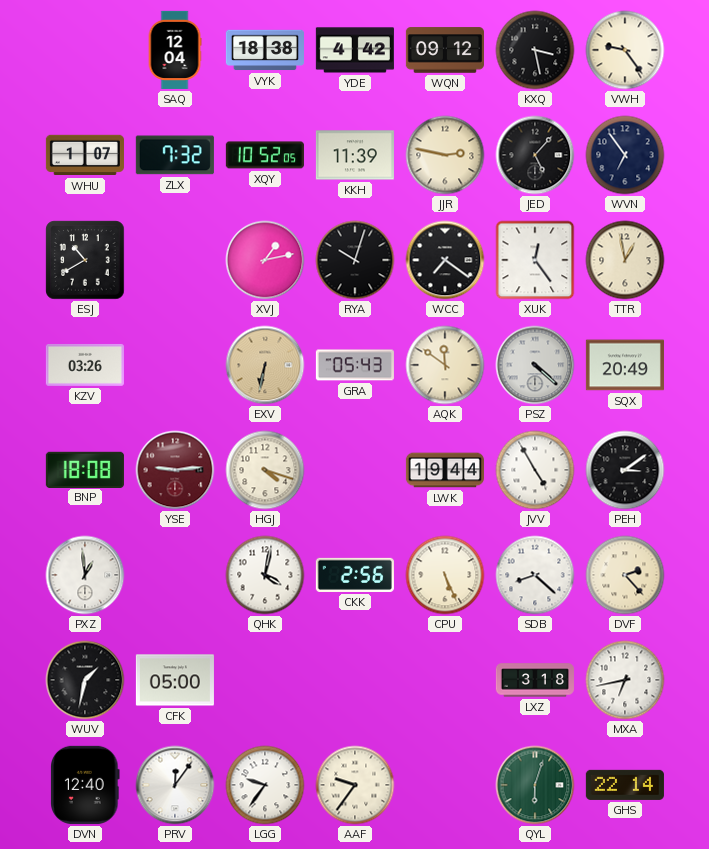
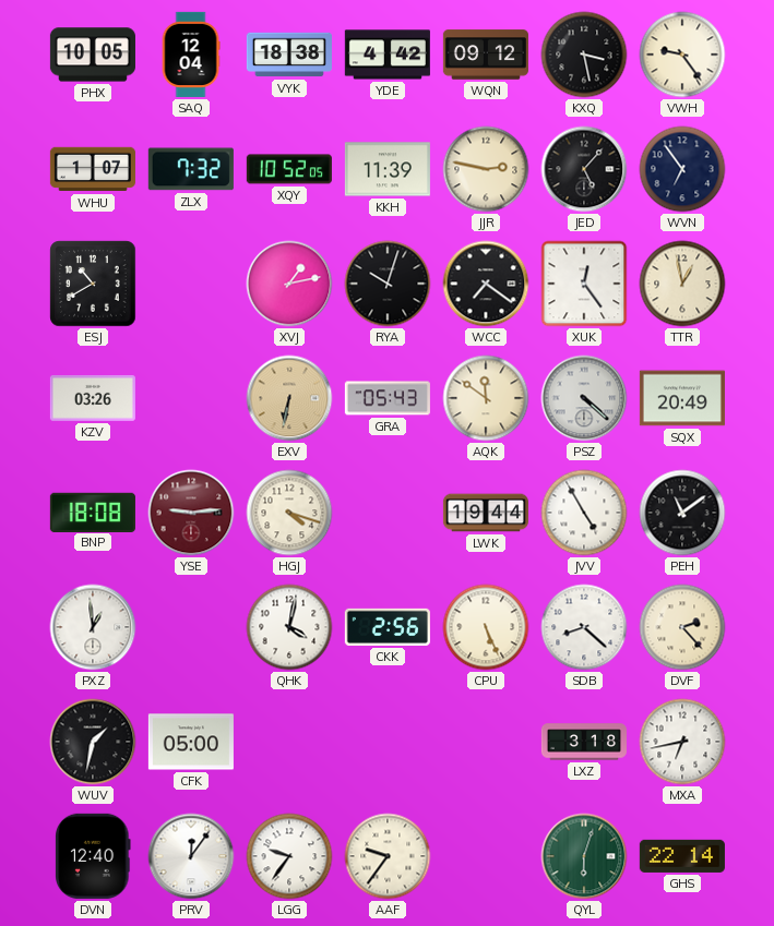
PHX: none -> 10:05
PEH: 3:09 -> 11:09
